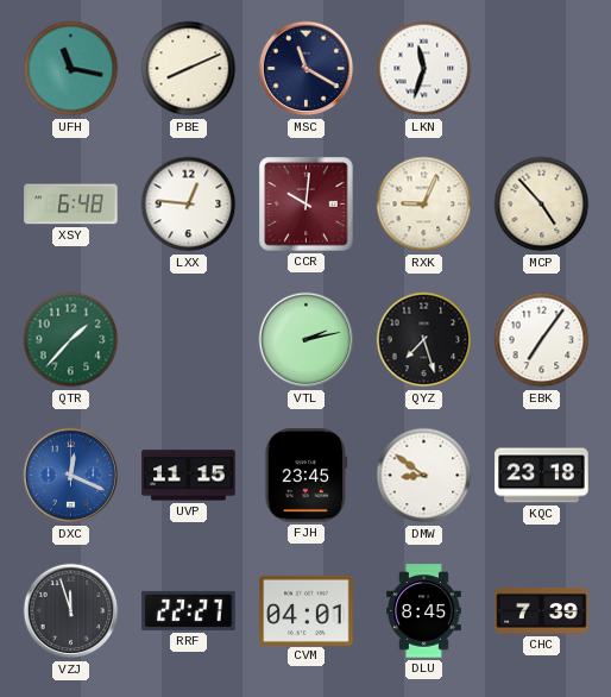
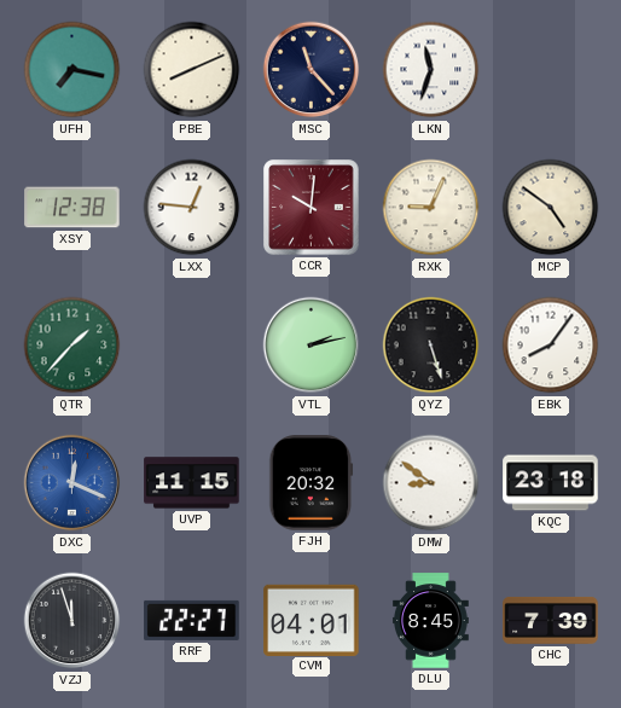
UFH: 11:17 -> 7:17
MSC: 11:20 -> 11:23
XSY: 6:48 -> 12:38
MCP: 4:53 -> 4:51
QYZ: 7:27 -> 5:27
EBK: 7:06 -> 8:06
FJH: 23:45 -> 20:32
